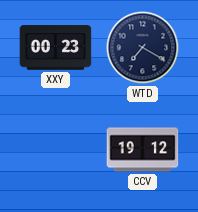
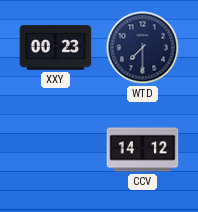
WTD: 7:20 -> 7:30
CCV: 19:12 -> 14:12
